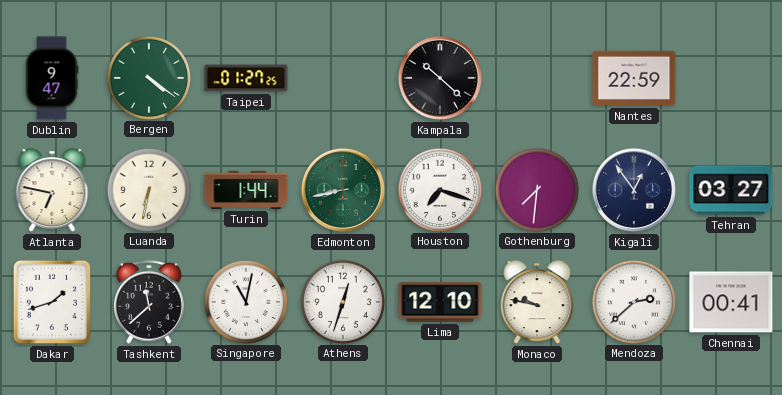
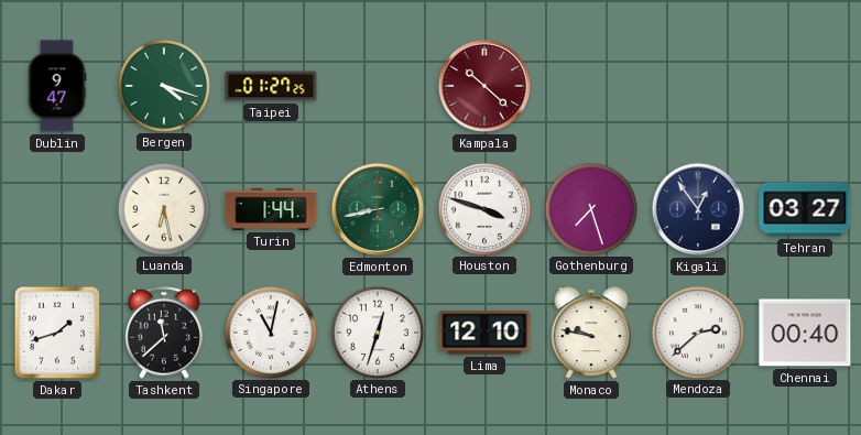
Bergen: 4:21 -> 4:18
Kampala dial: black -> burgundy
Nantes: 22:59 -> none
Atlanta: 6:47 -> none
Luanda: 6:32 -> 6:28
Houston: 7:18 -> 3:48
Gothenburg: 7:31 -> 7:27
Chennai: 00:41 -> 00:40
